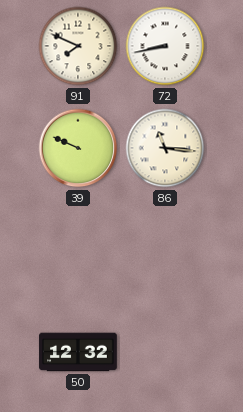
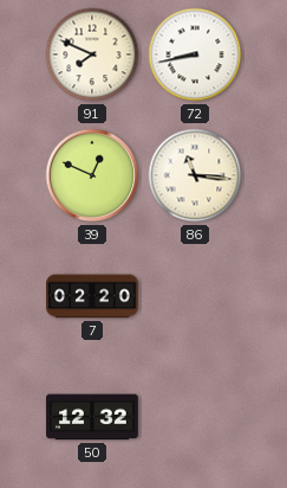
39: 9:49 -> 12:49
7: none -> 02:20
